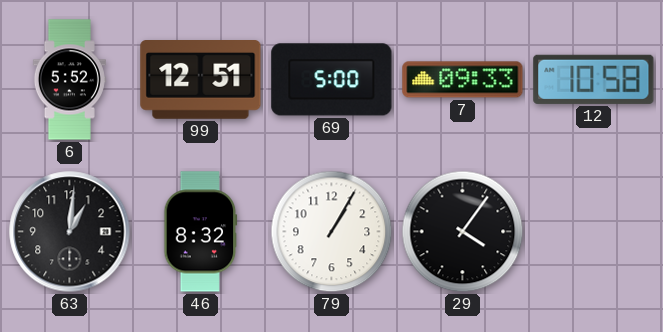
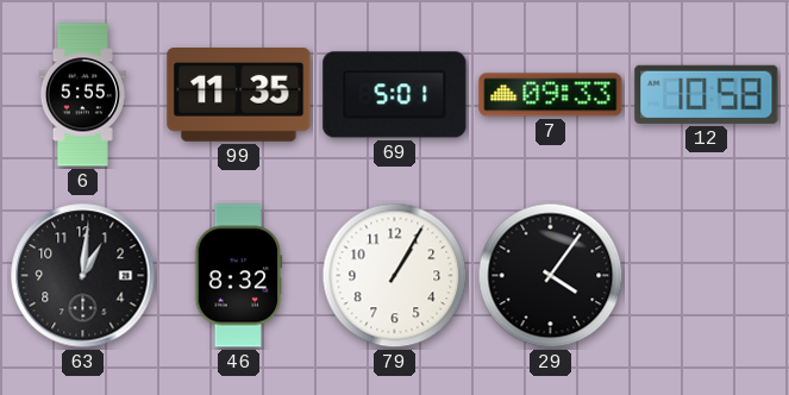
6: 5:52 -> 5:55
99: 12:51 -> 11:35
69: 5:00 -> 5:01
